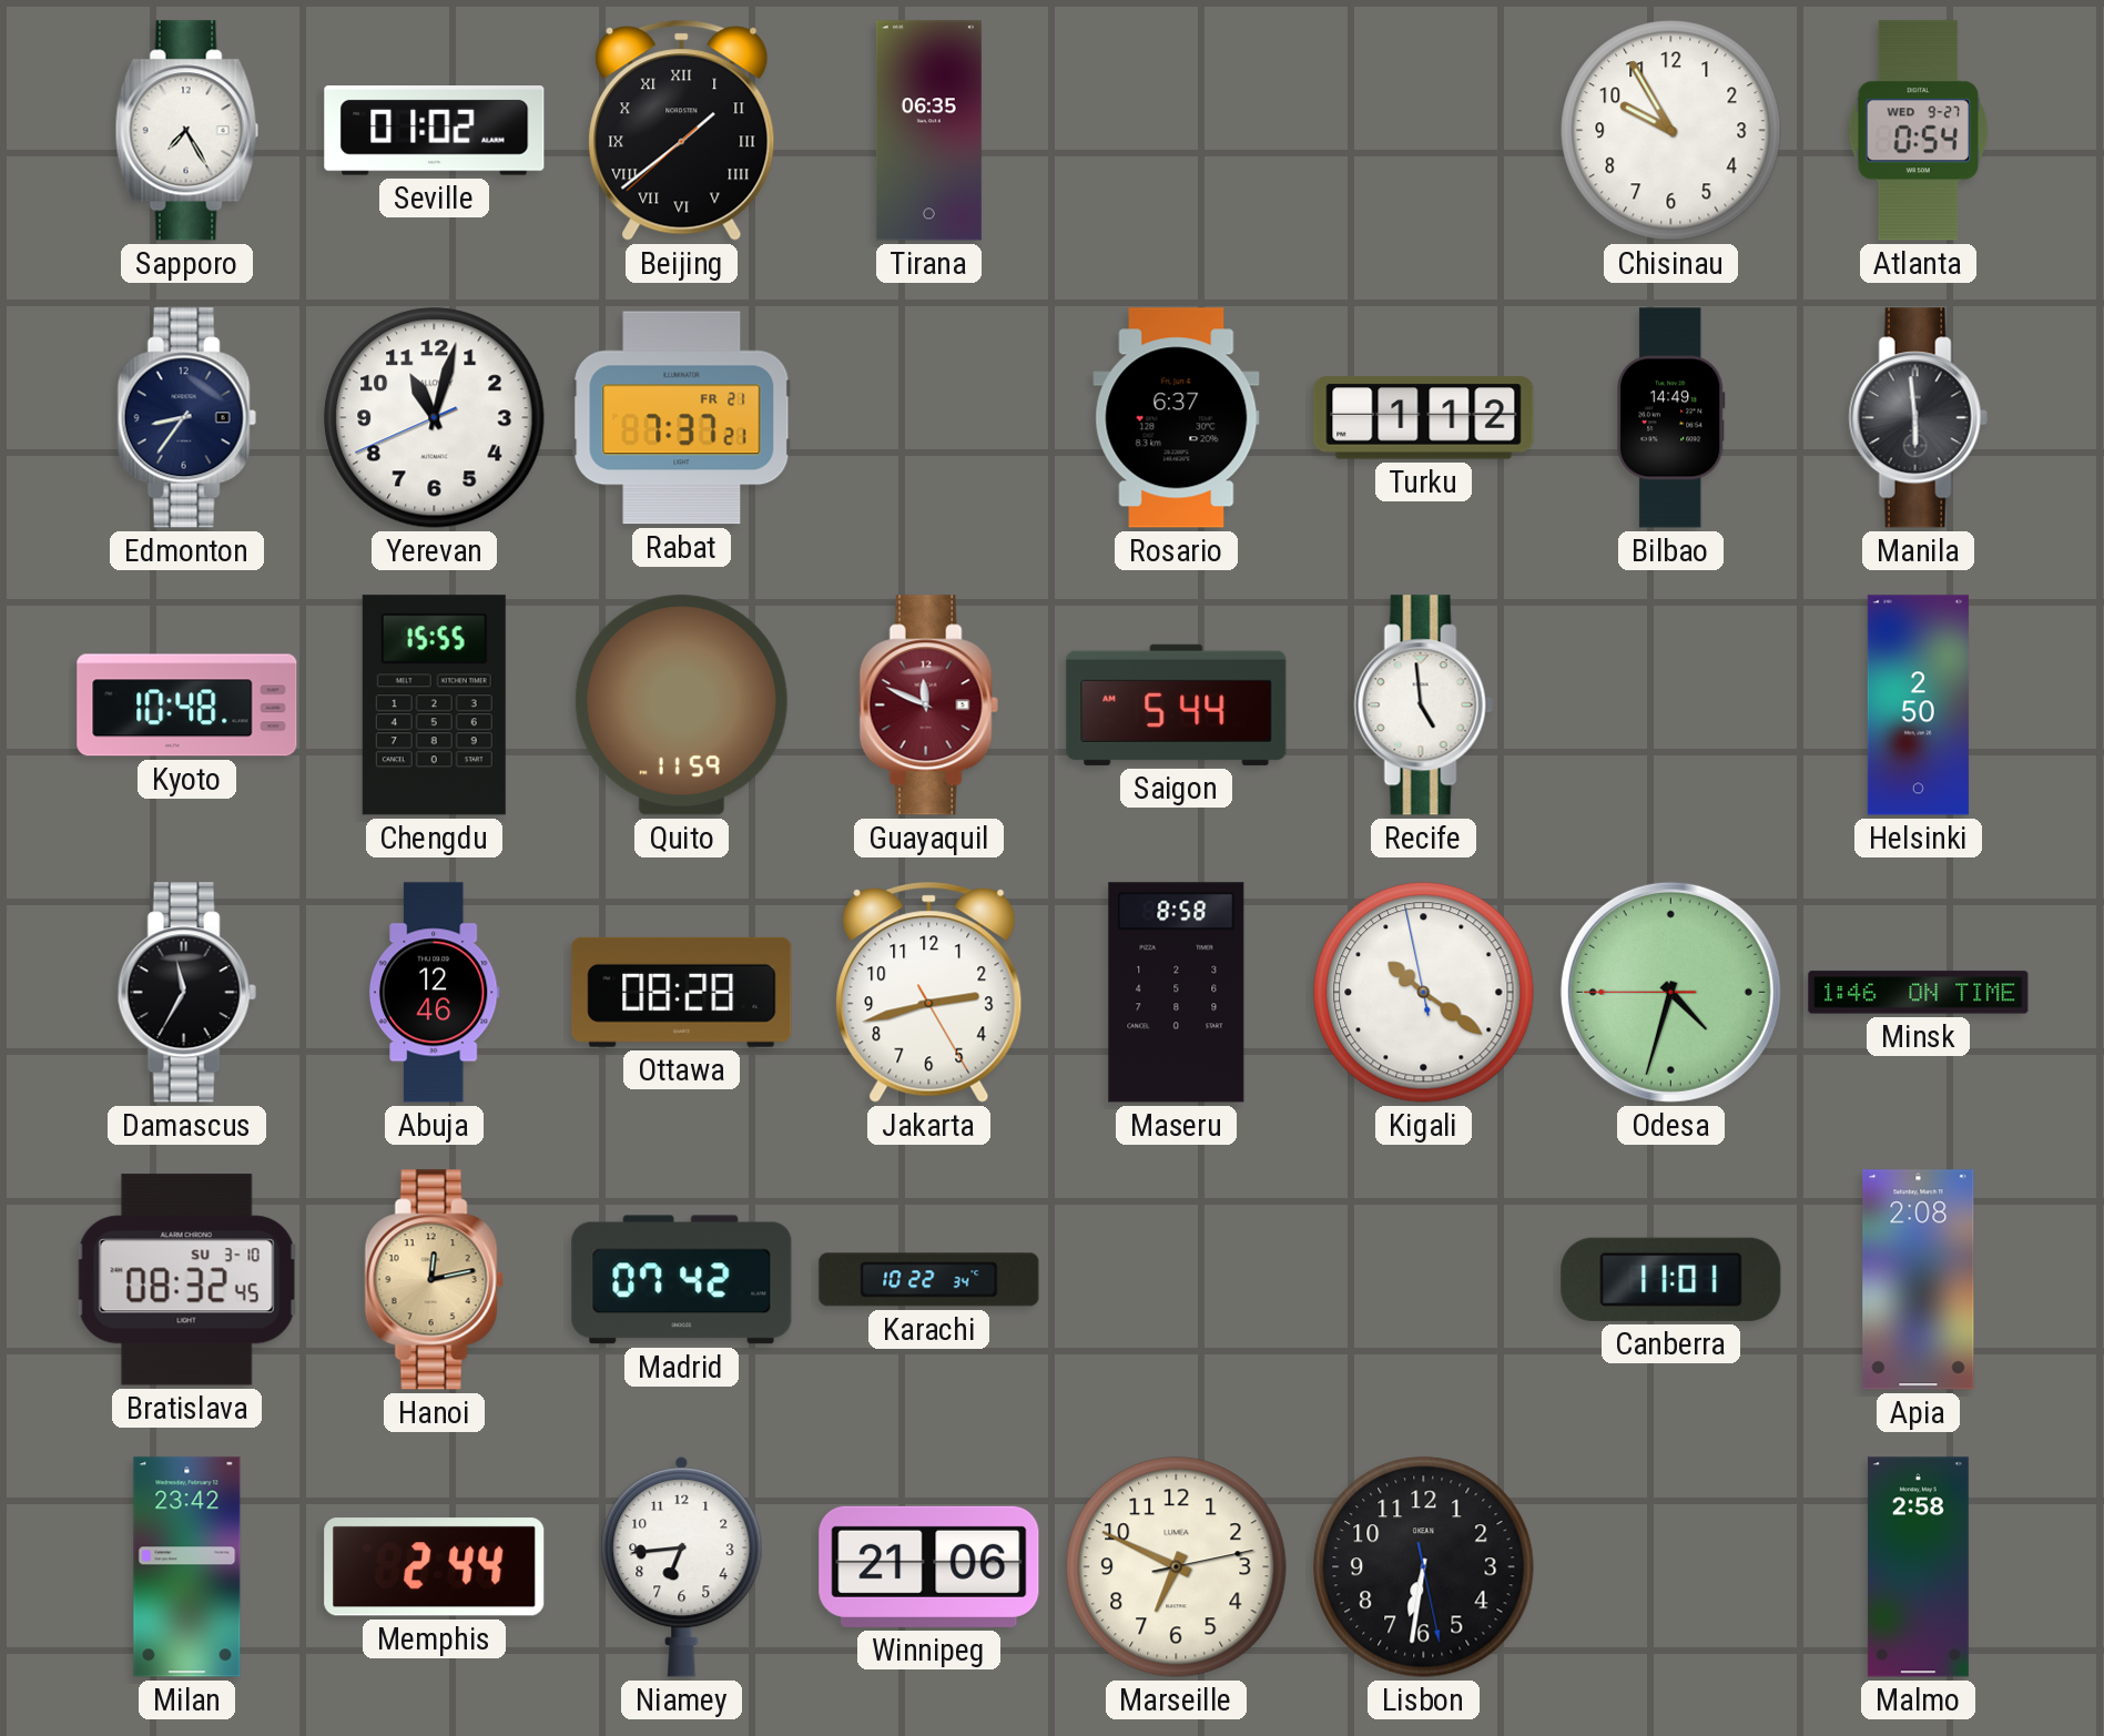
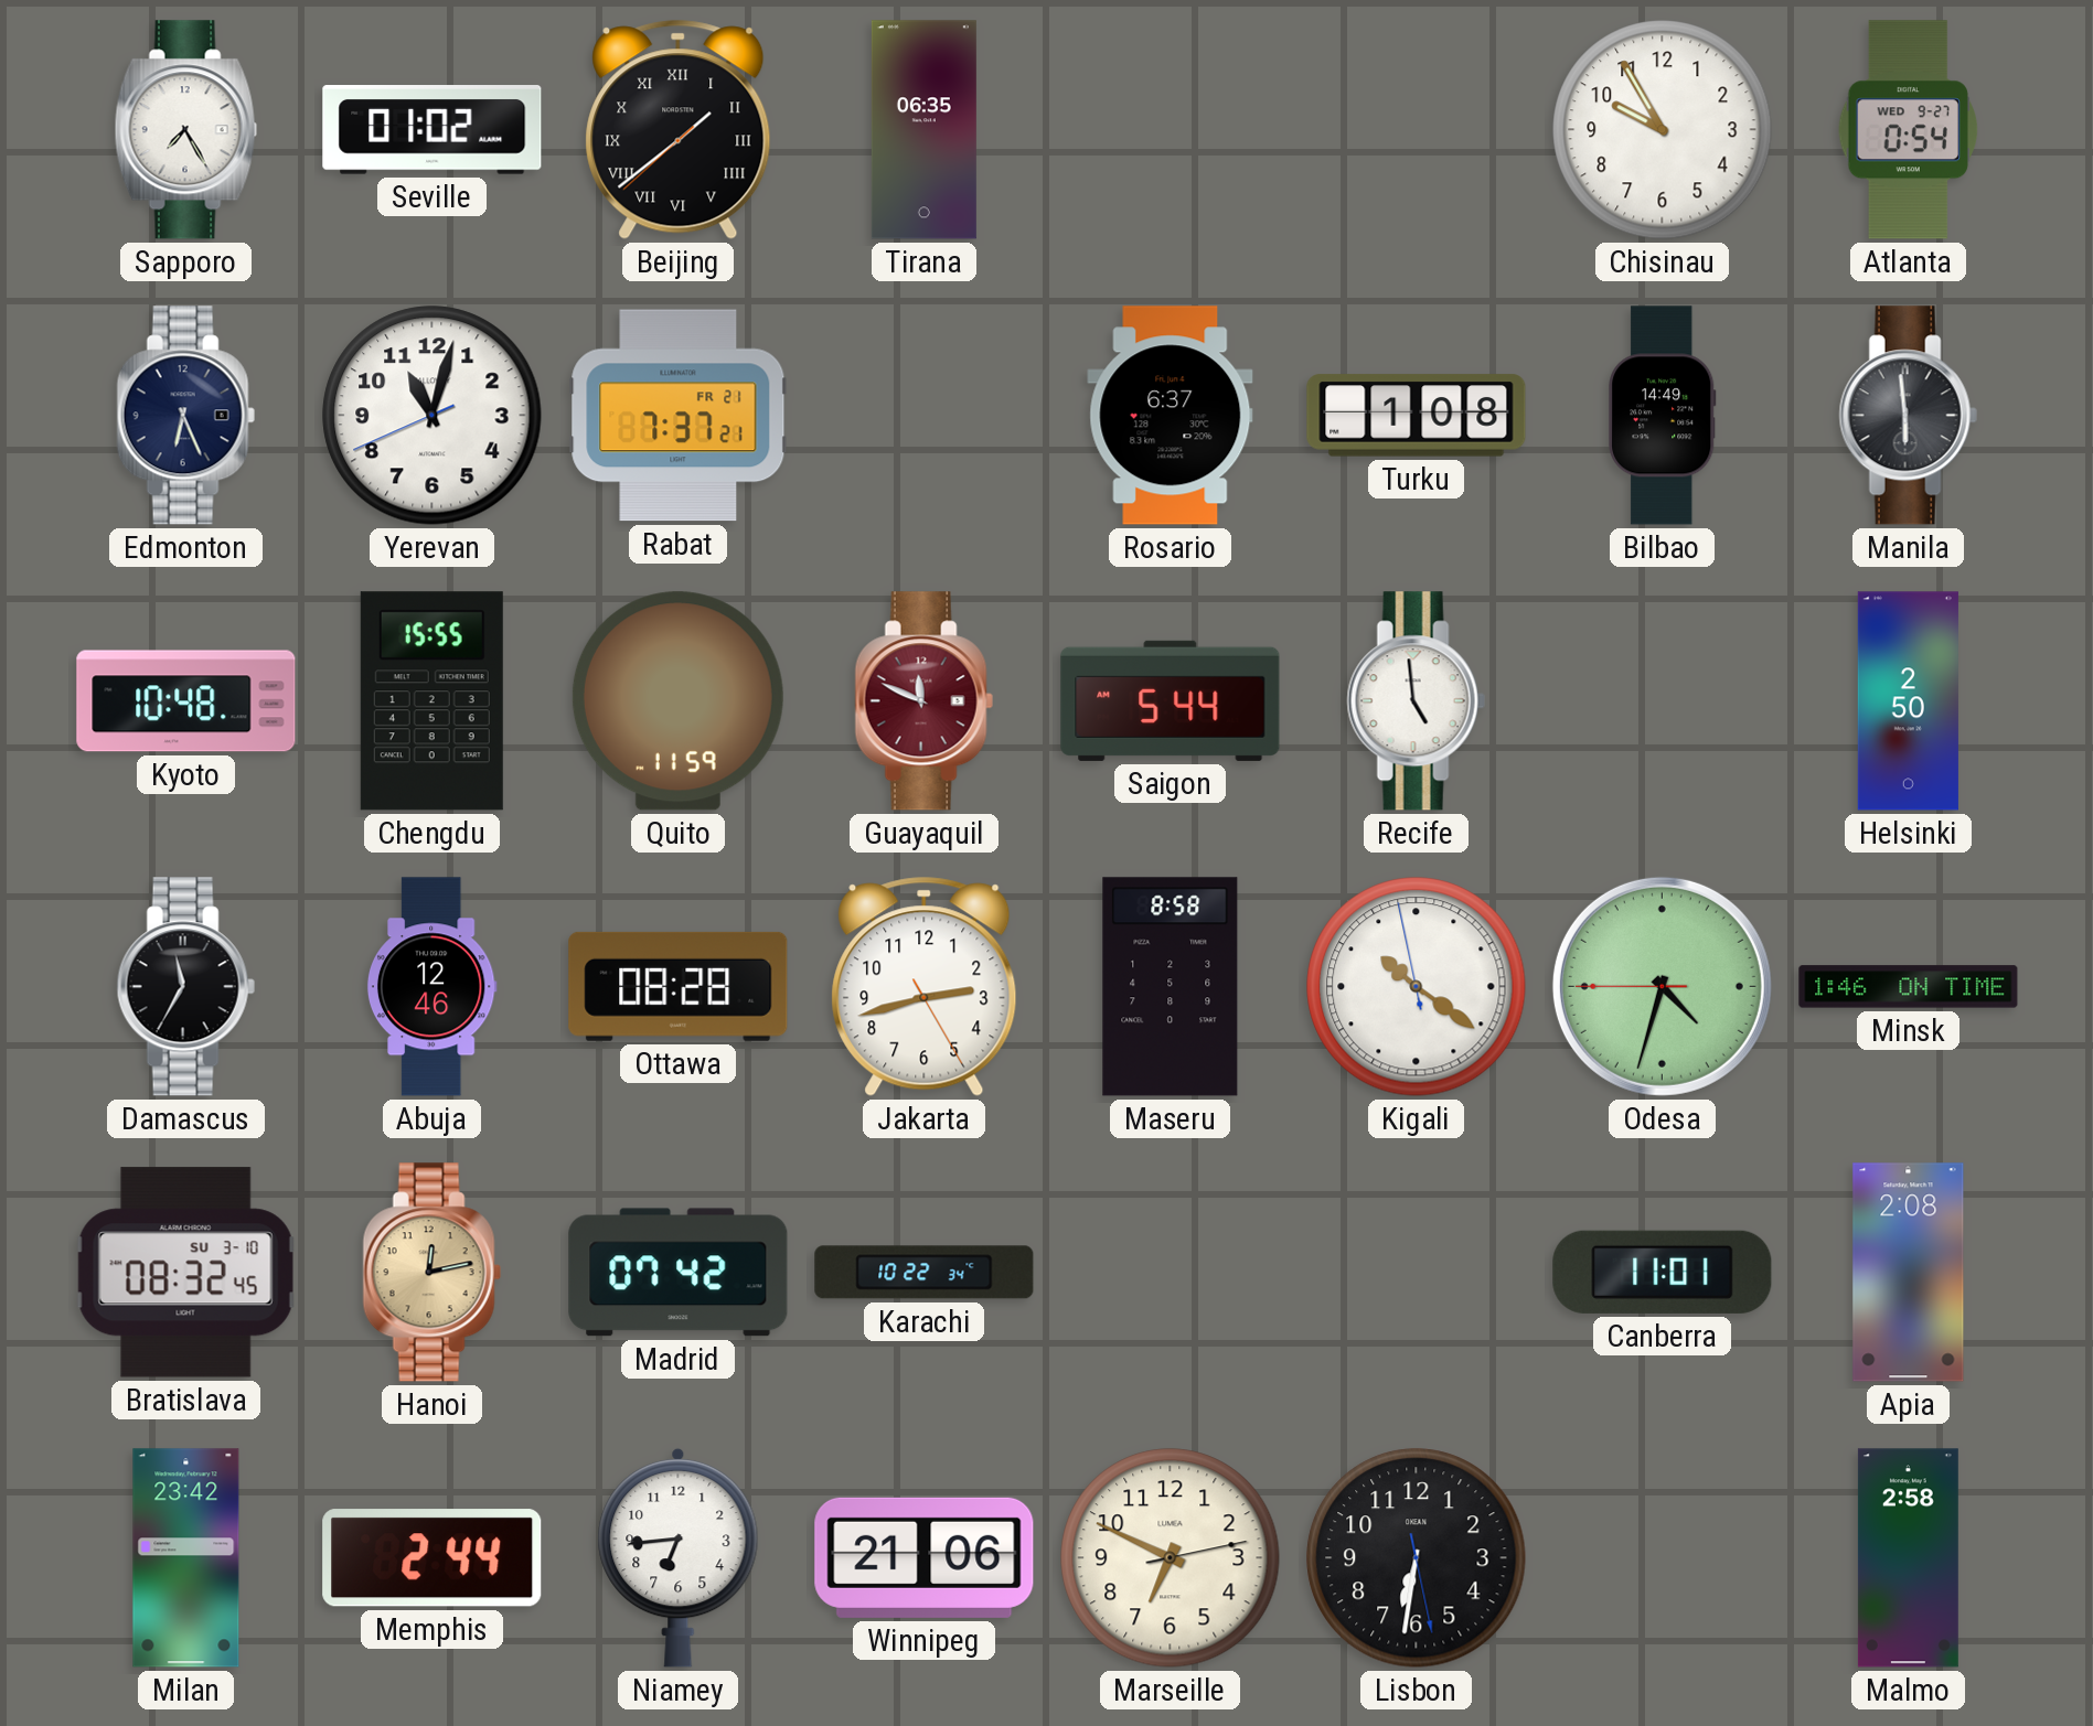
Edmonton: 8:36 -> 6:26
Turku: 1:12 -> 1:08
